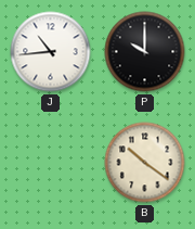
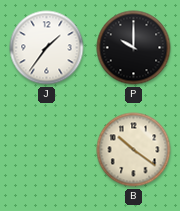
J: 10:44 -> 1:36
